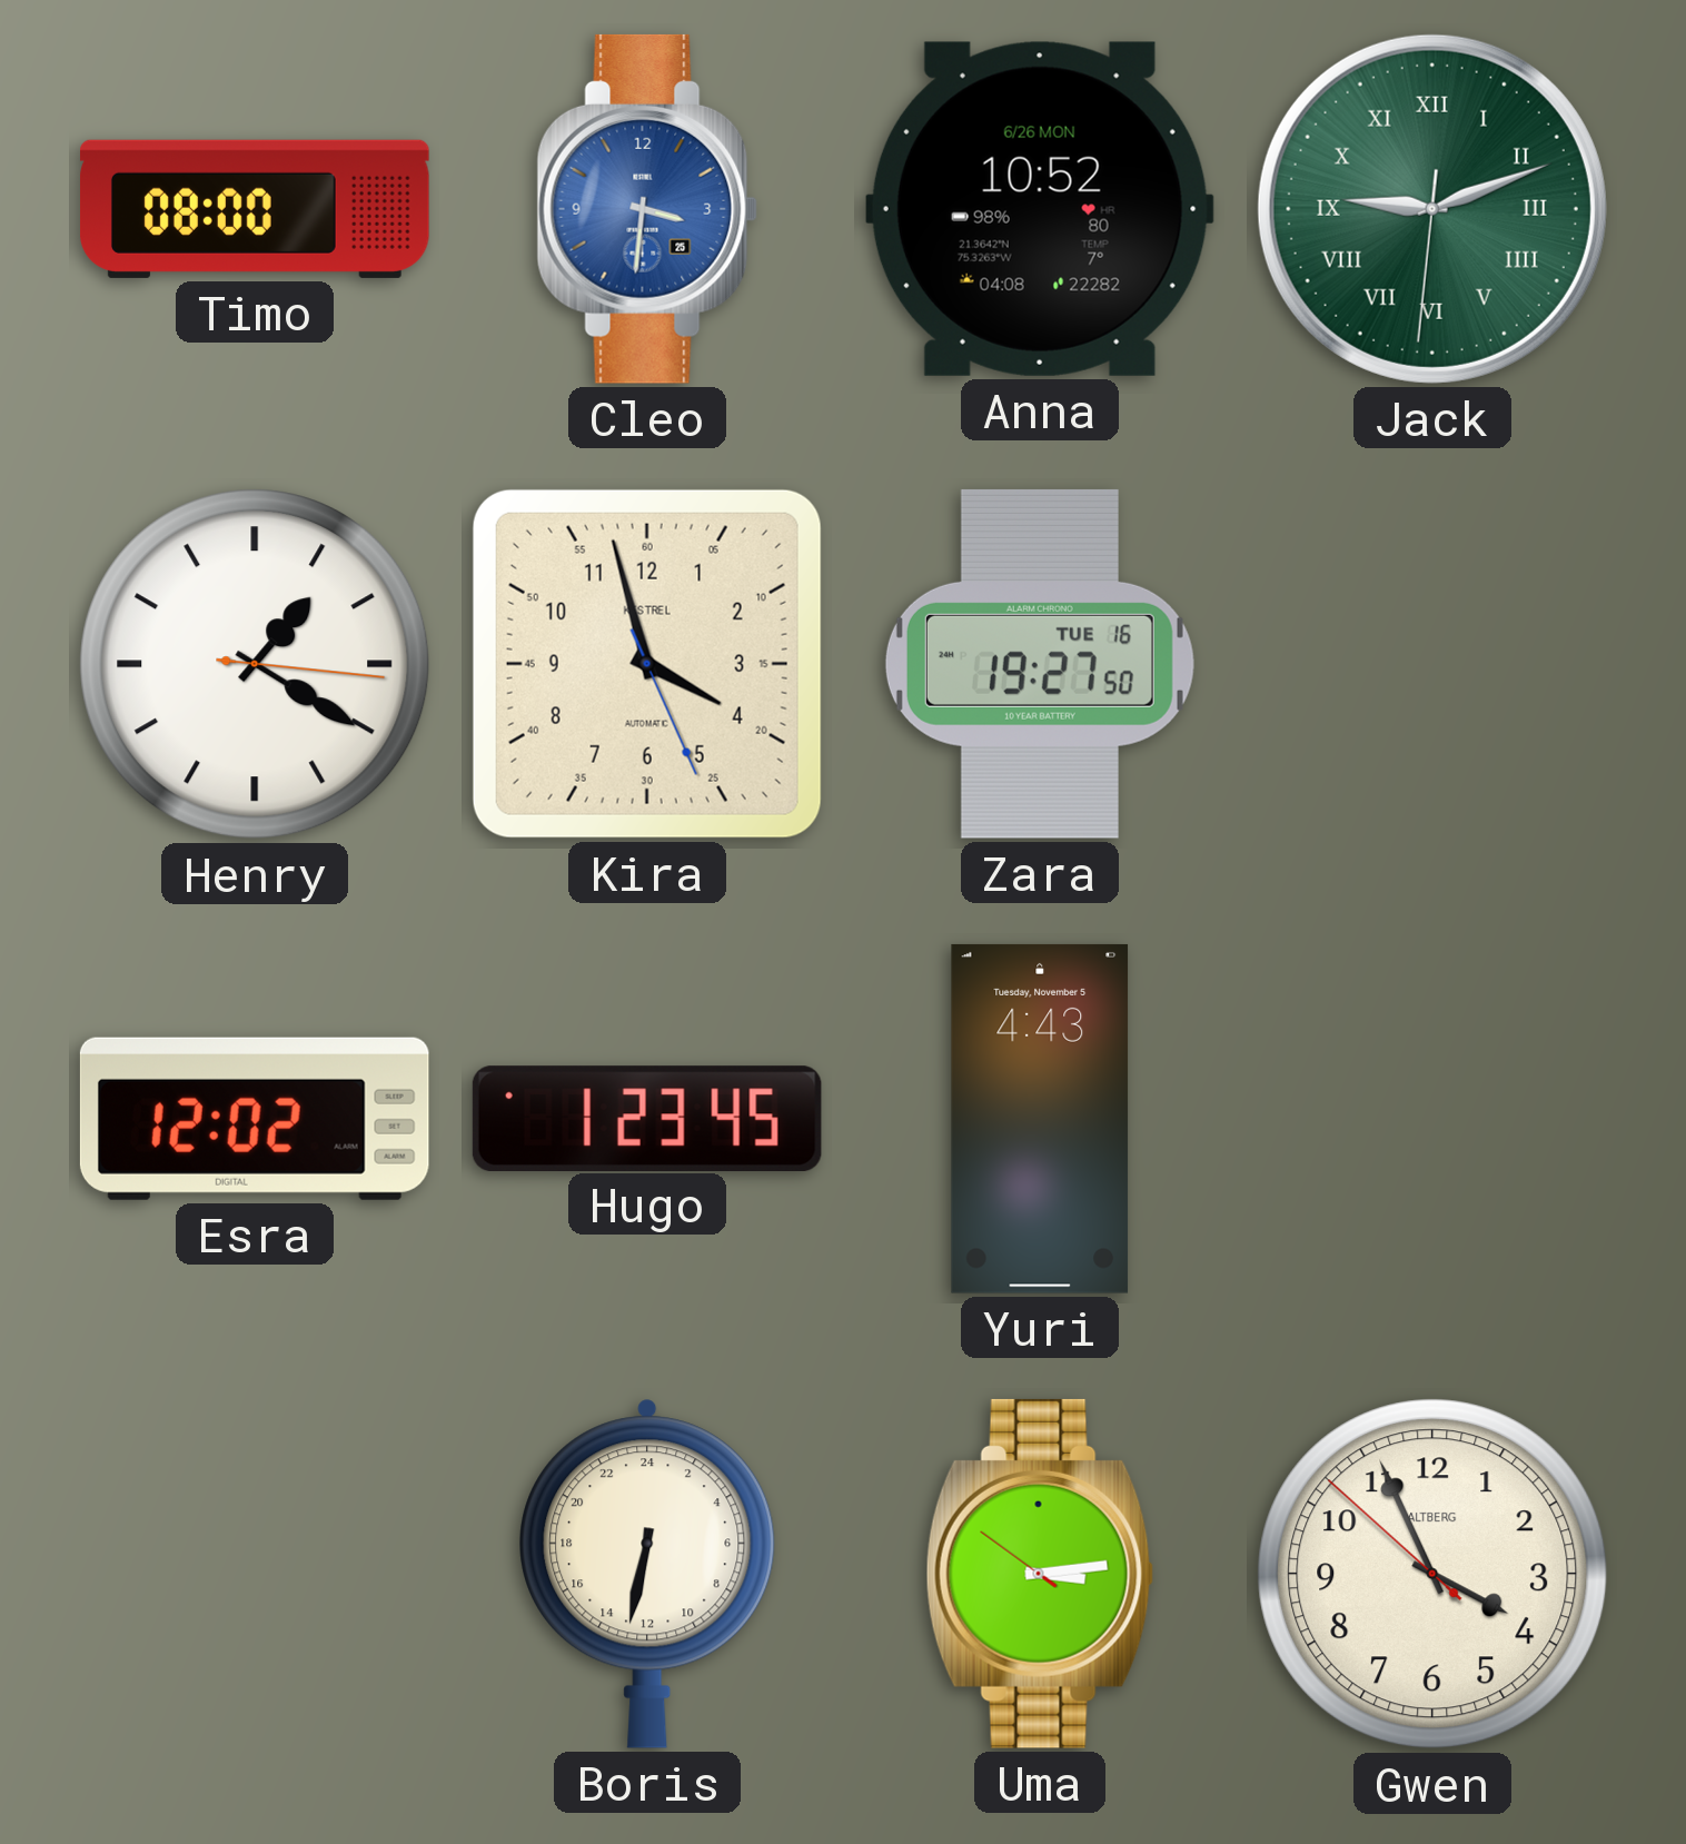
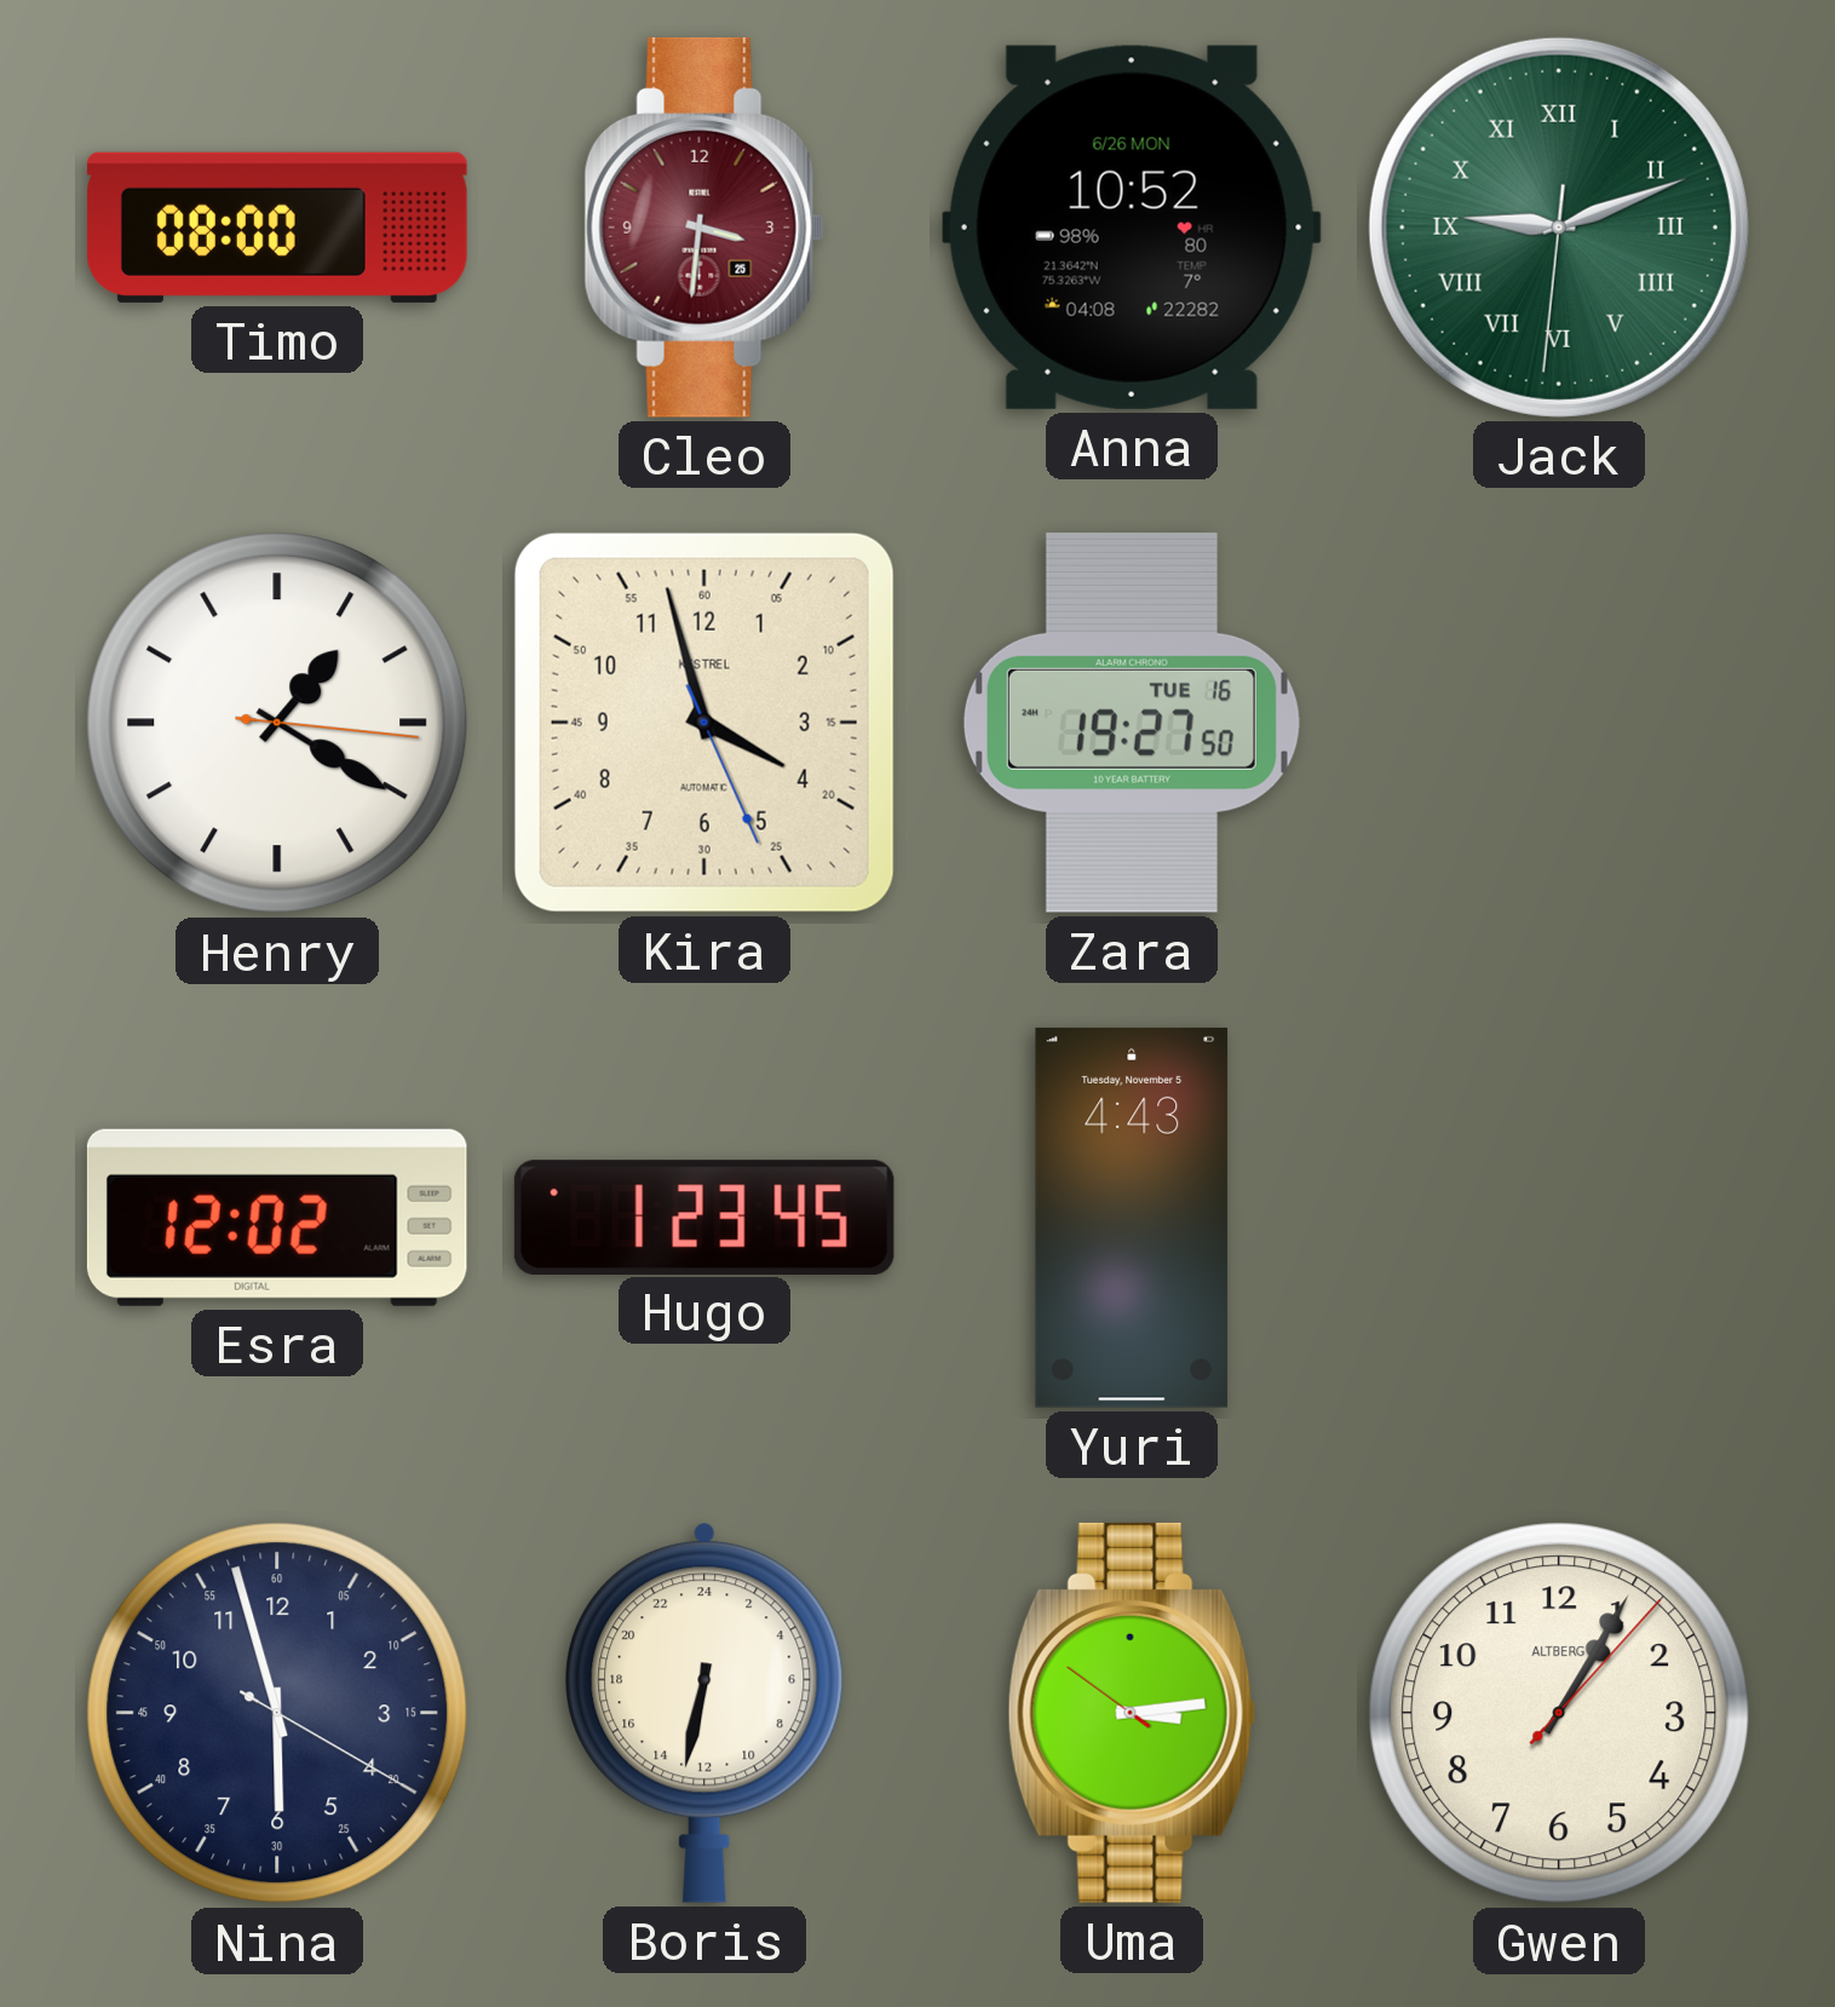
Cleo dial: blue -> burgundy
Nina: none -> 5:57
Gwen: 3:55 -> 1:05
